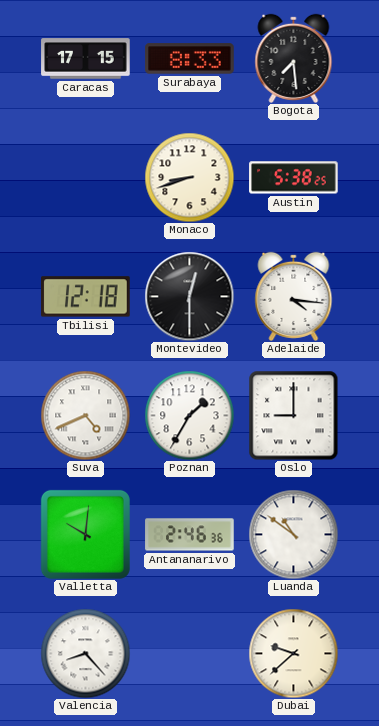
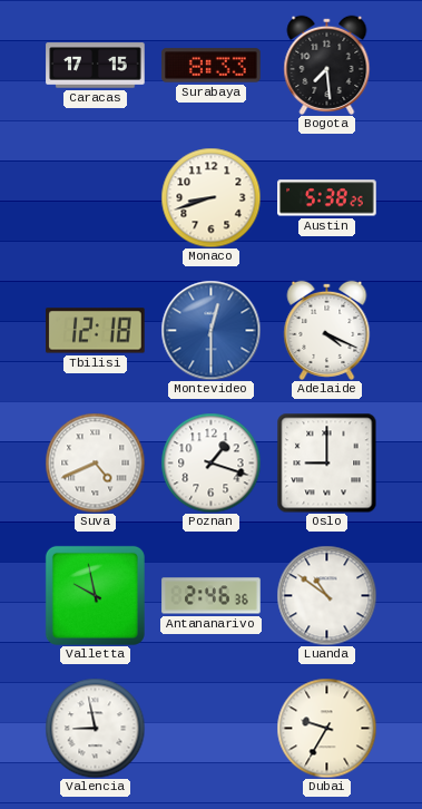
Montevideo dial: black -> blue
Adelaide: 4:16 -> 4:19
Poznan: 1:35 -> 1:18
Valletta: 10:01 -> 9:58
Valencia: 8:23 -> 8:58
Dubai: 9:38 -> 9:35
